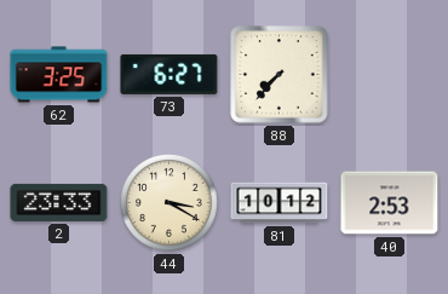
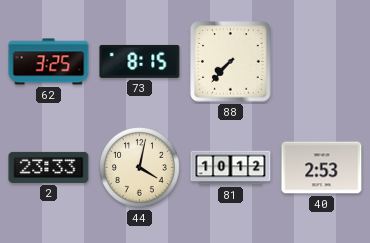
73: 6:27 -> 8:15
44: 3:20 -> 4:02
